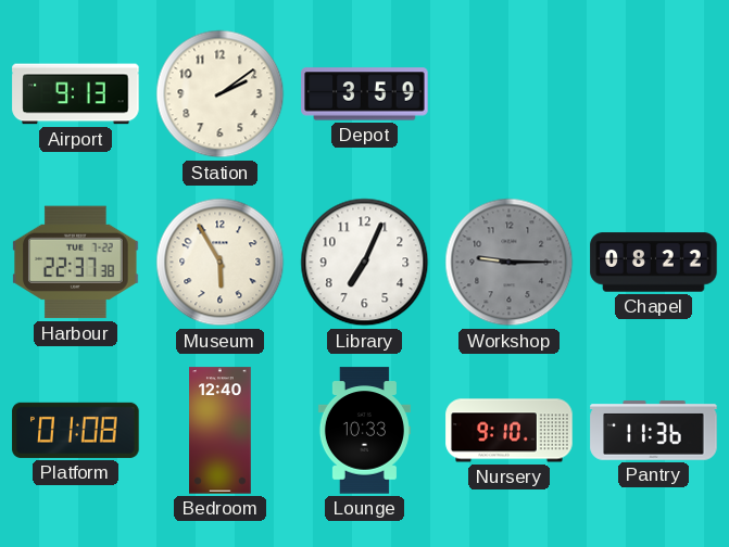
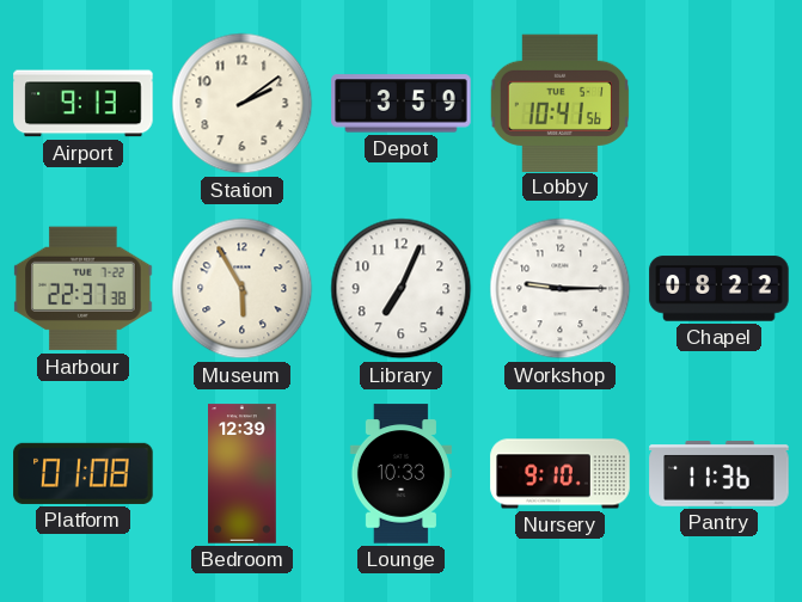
Lobby: none -> 10:41
Workshop dial: grey -> white
Bedroom: 12:40 -> 12:39
